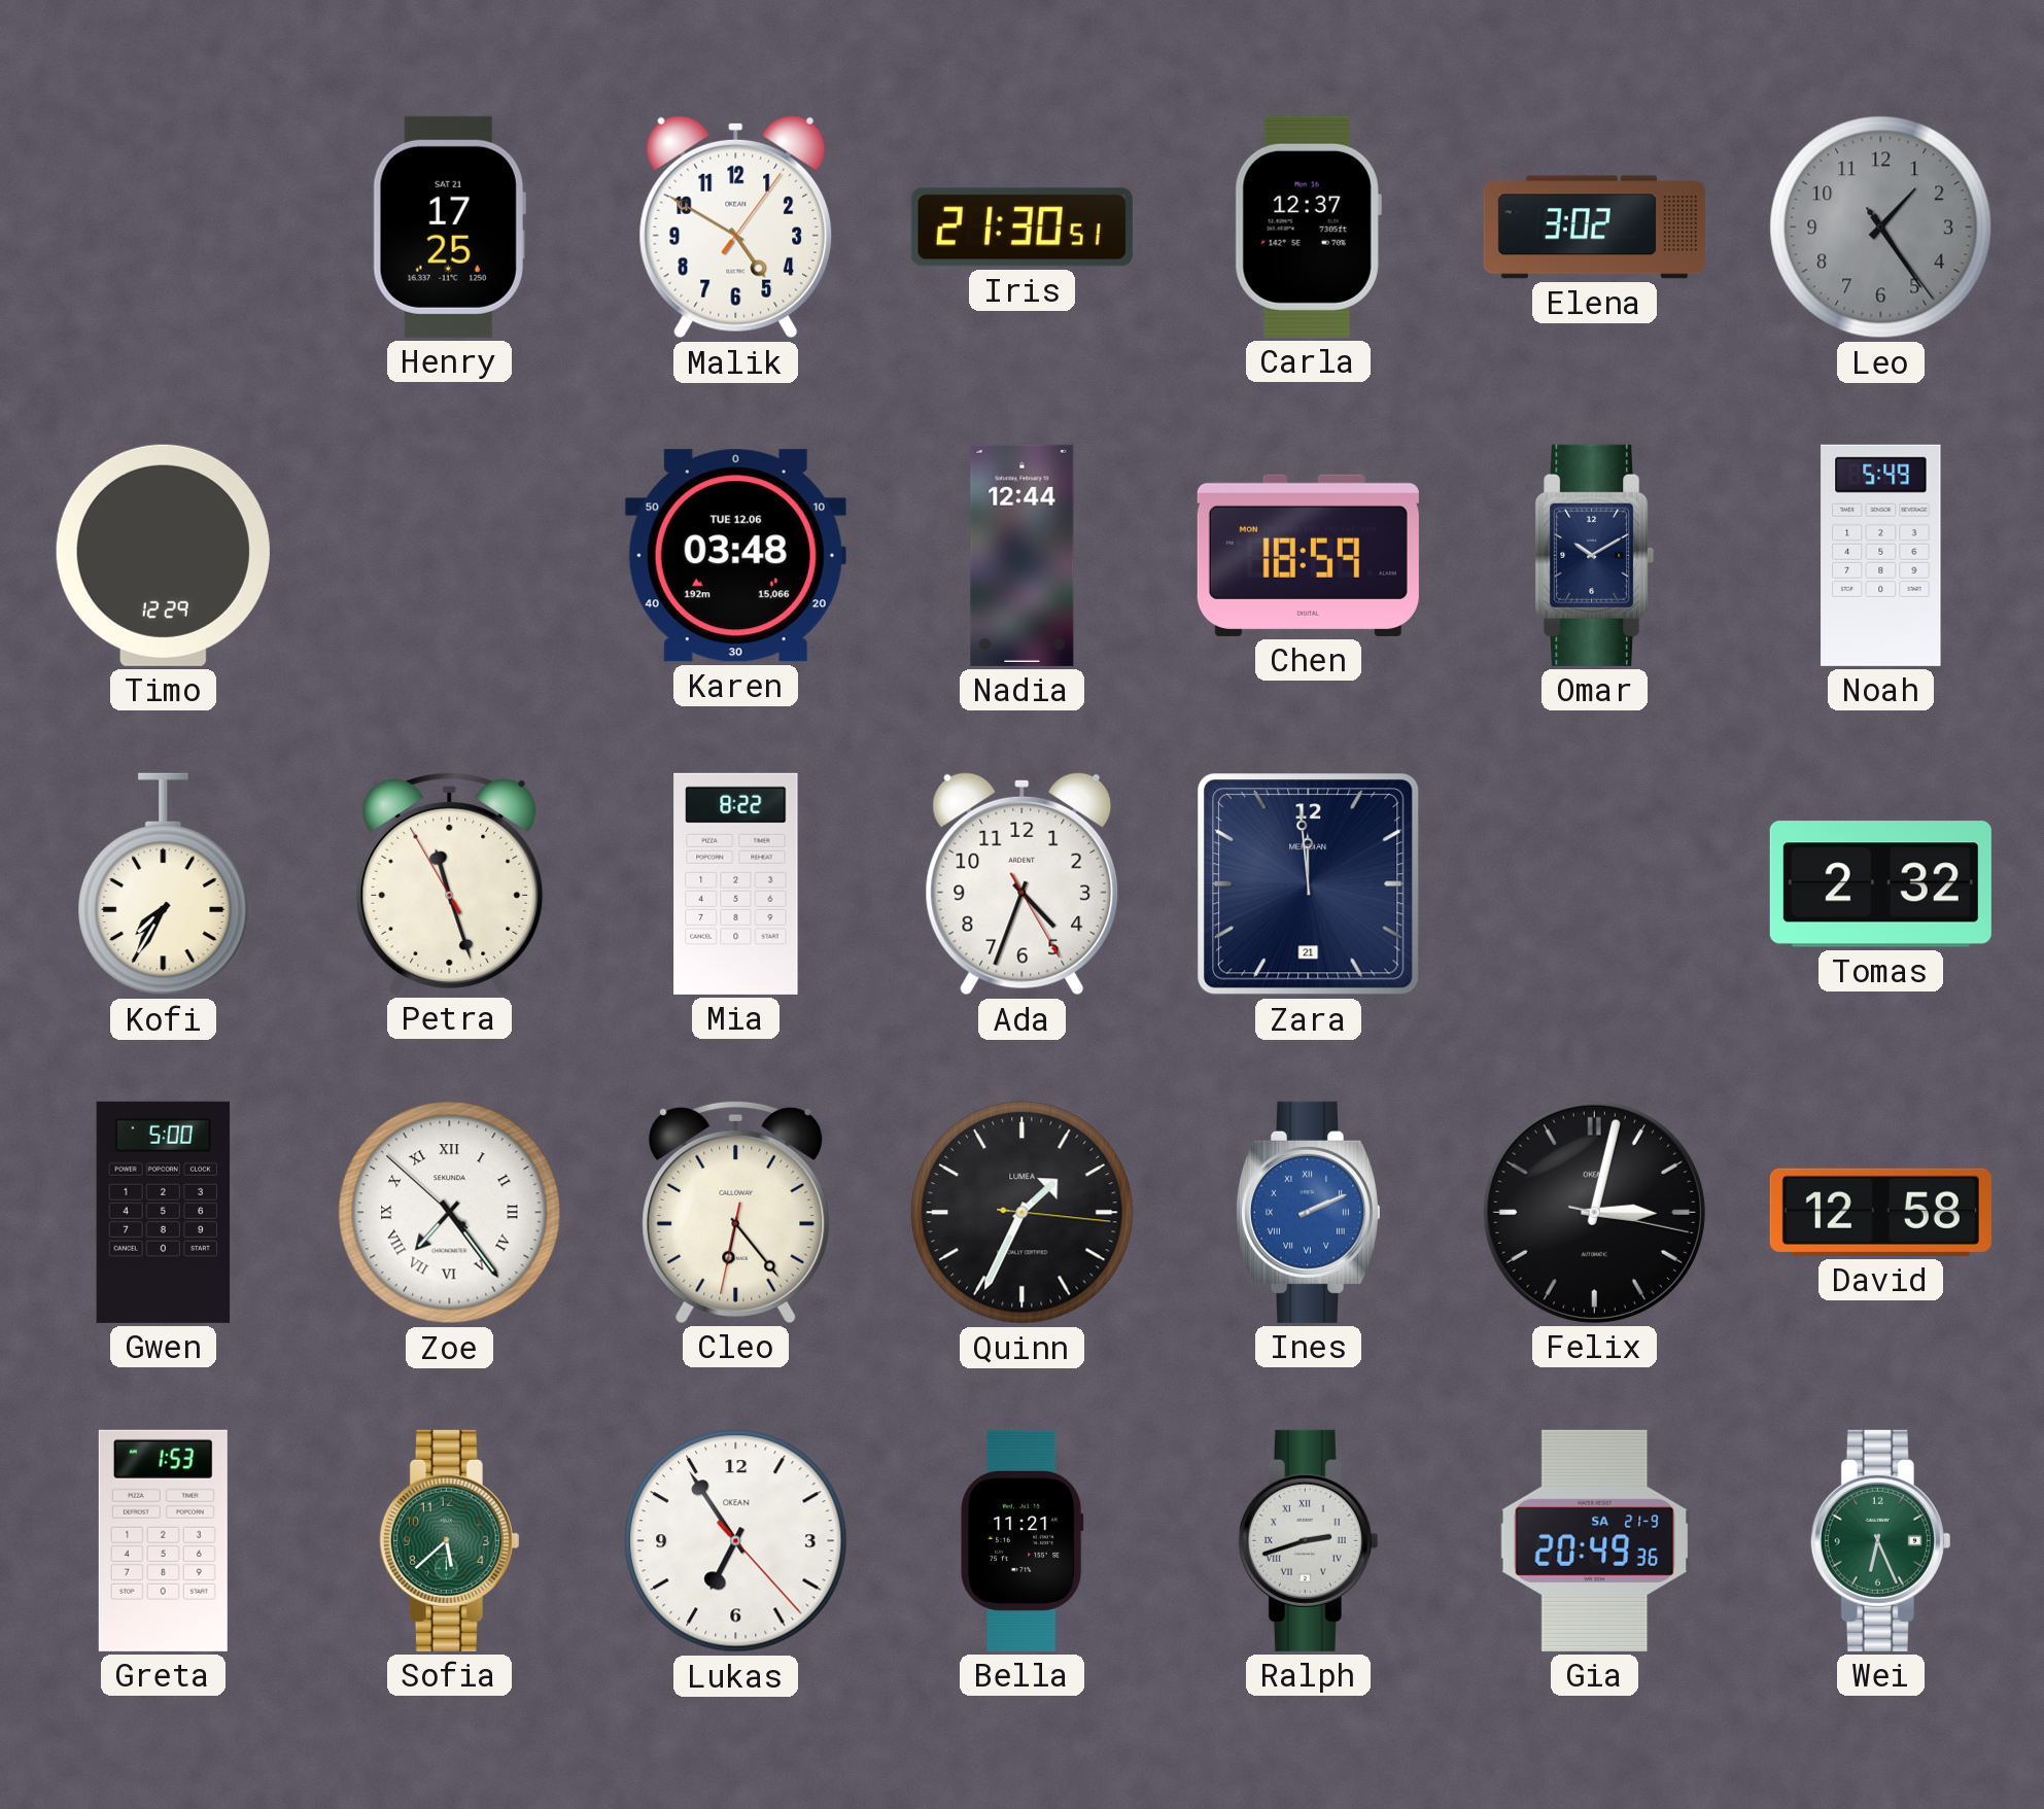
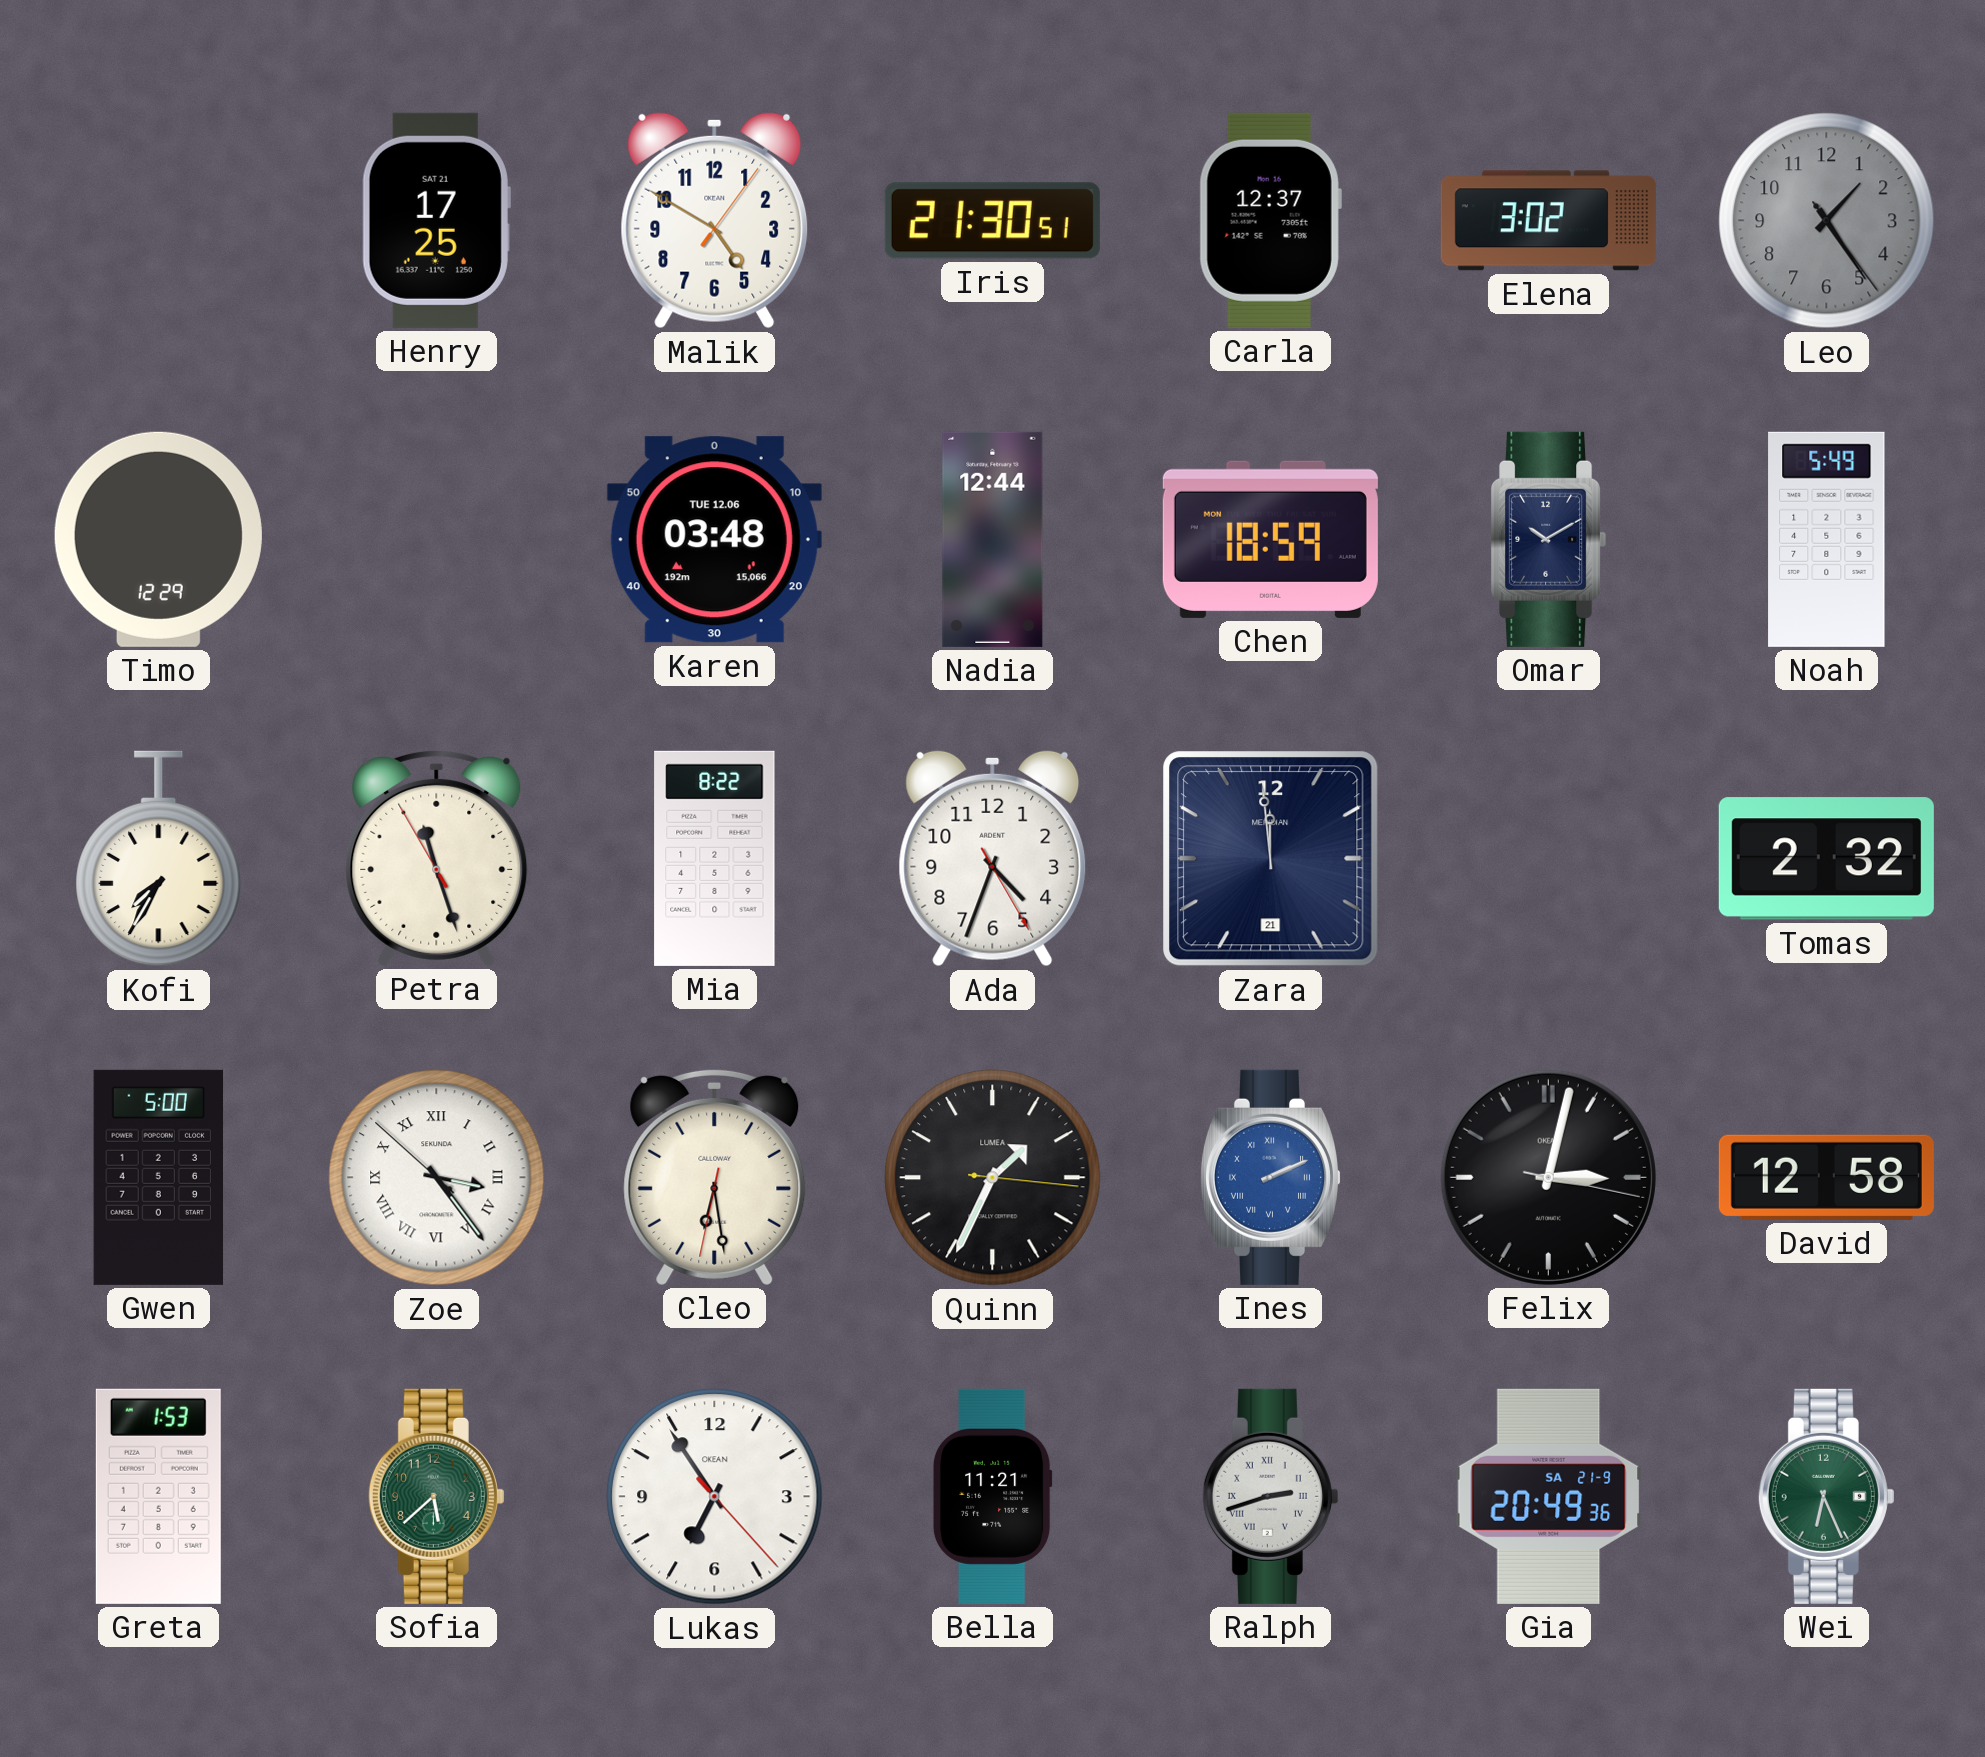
Zoe: 7:23 -> 3:23
Cleo: 6:23 -> 6:28
